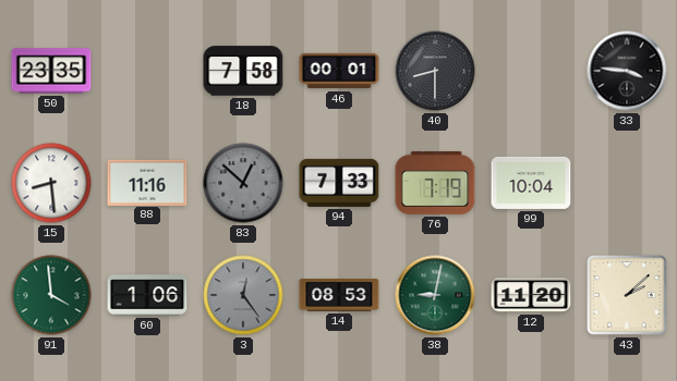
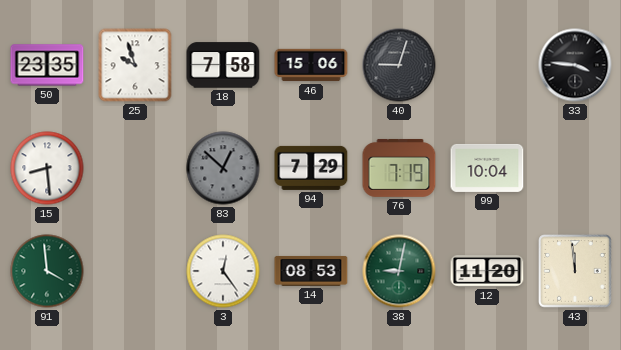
25: none -> 9:57
46: 00:01 -> 15:06
40: 8:30 -> 9:03
88: 11:16 -> none
94: 7:33 -> 7:29
60: 1:06 -> none
3 dial: grey -> white
43: 2:08 -> 11:59
